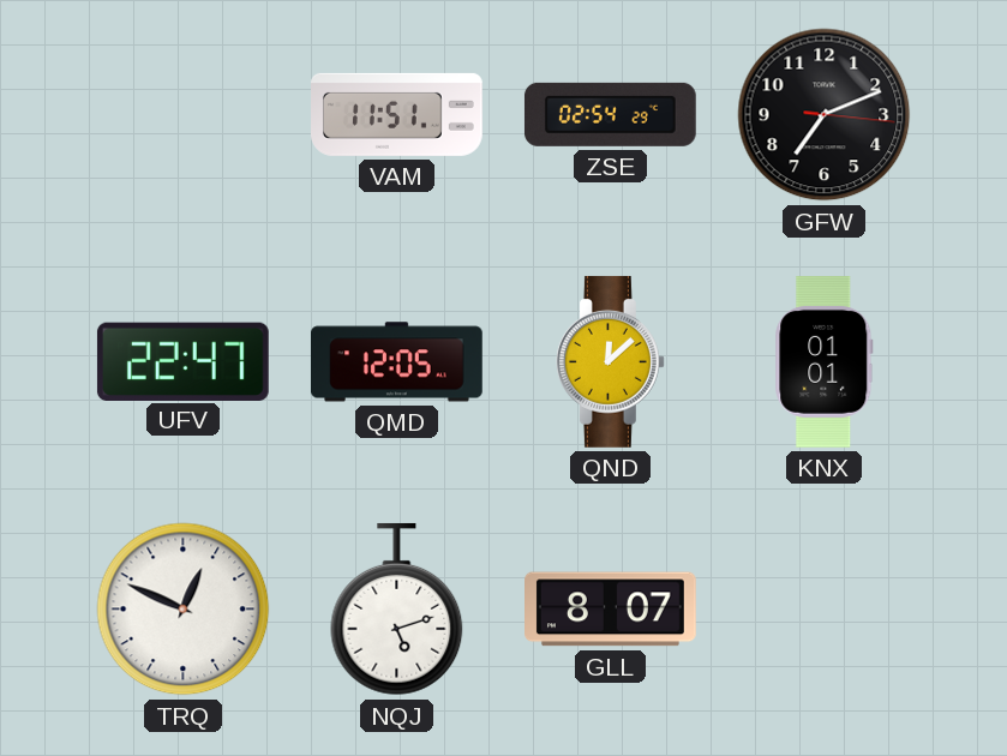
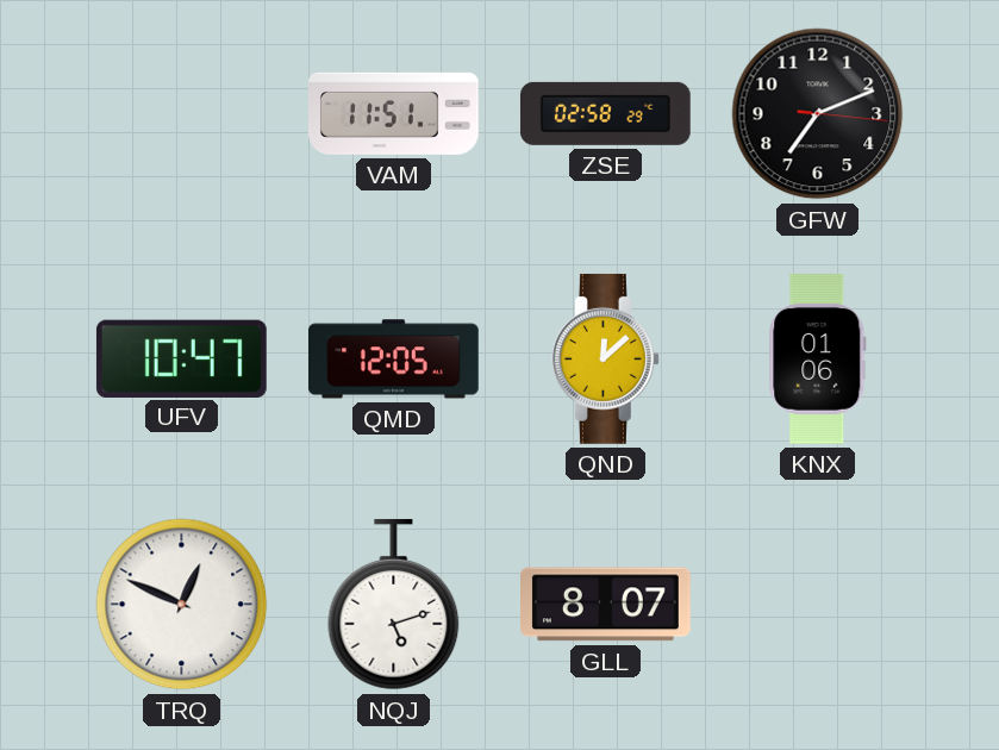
ZSE: 02:54 -> 02:58
UFV: 22:47 -> 10:47
KNX: 01:01 -> 01:06
